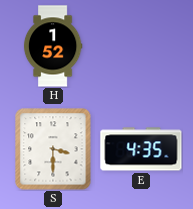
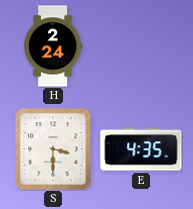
H: 1:52 -> 2:24
